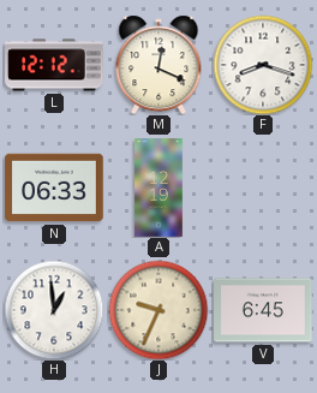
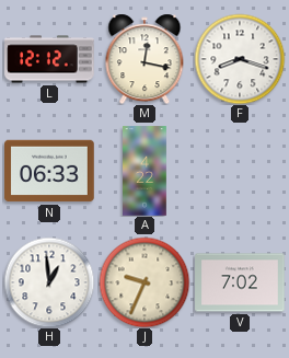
M: 12:19 -> 12:17
A: 12:19 -> 4:22
V: 6:45 -> 7:02
